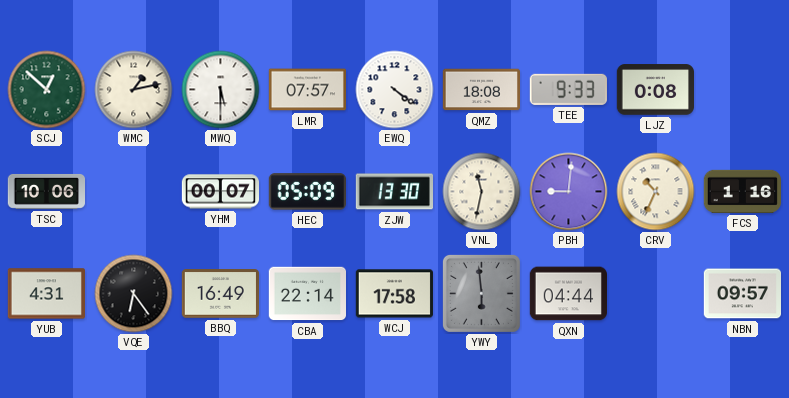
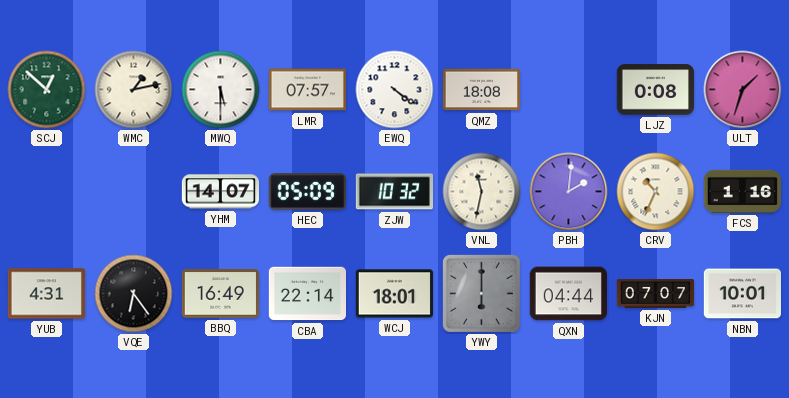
TEE: 9:33 -> none
ULT: none -> 1:33
TSC: 10:06 -> none
YHM: 00:07 -> 14:07
ZJW: 13:30 -> 10:32
PBH: 9:01 -> 2:01
WCJ: 17:58 -> 18:01
YWY: 5:59 -> 6:00
KJN: none -> 07:07
NBN: 09:57 -> 10:01
